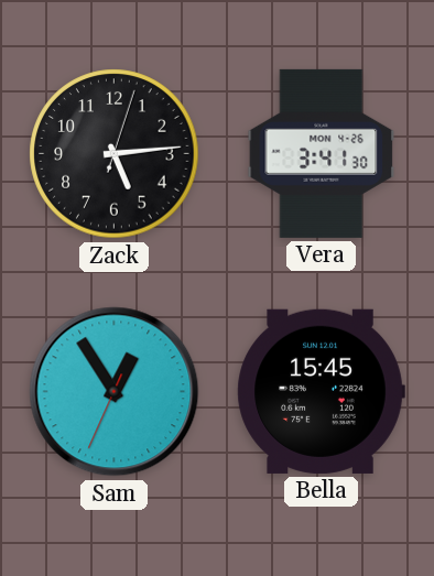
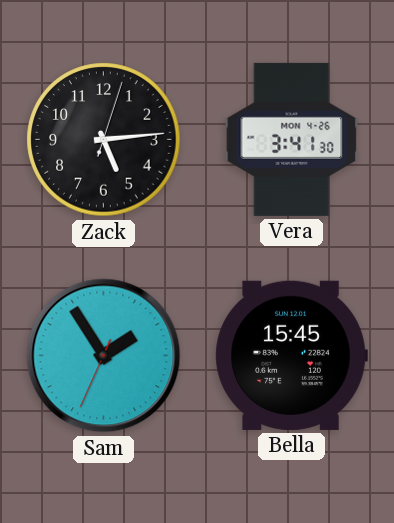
Sam: 12:54 -> 1:54
